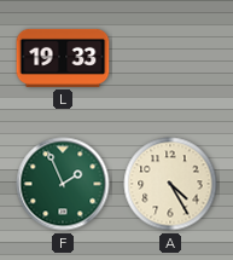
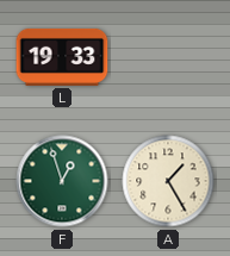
F: 1:56 -> 12:57
A: 4:25 -> 1:25
